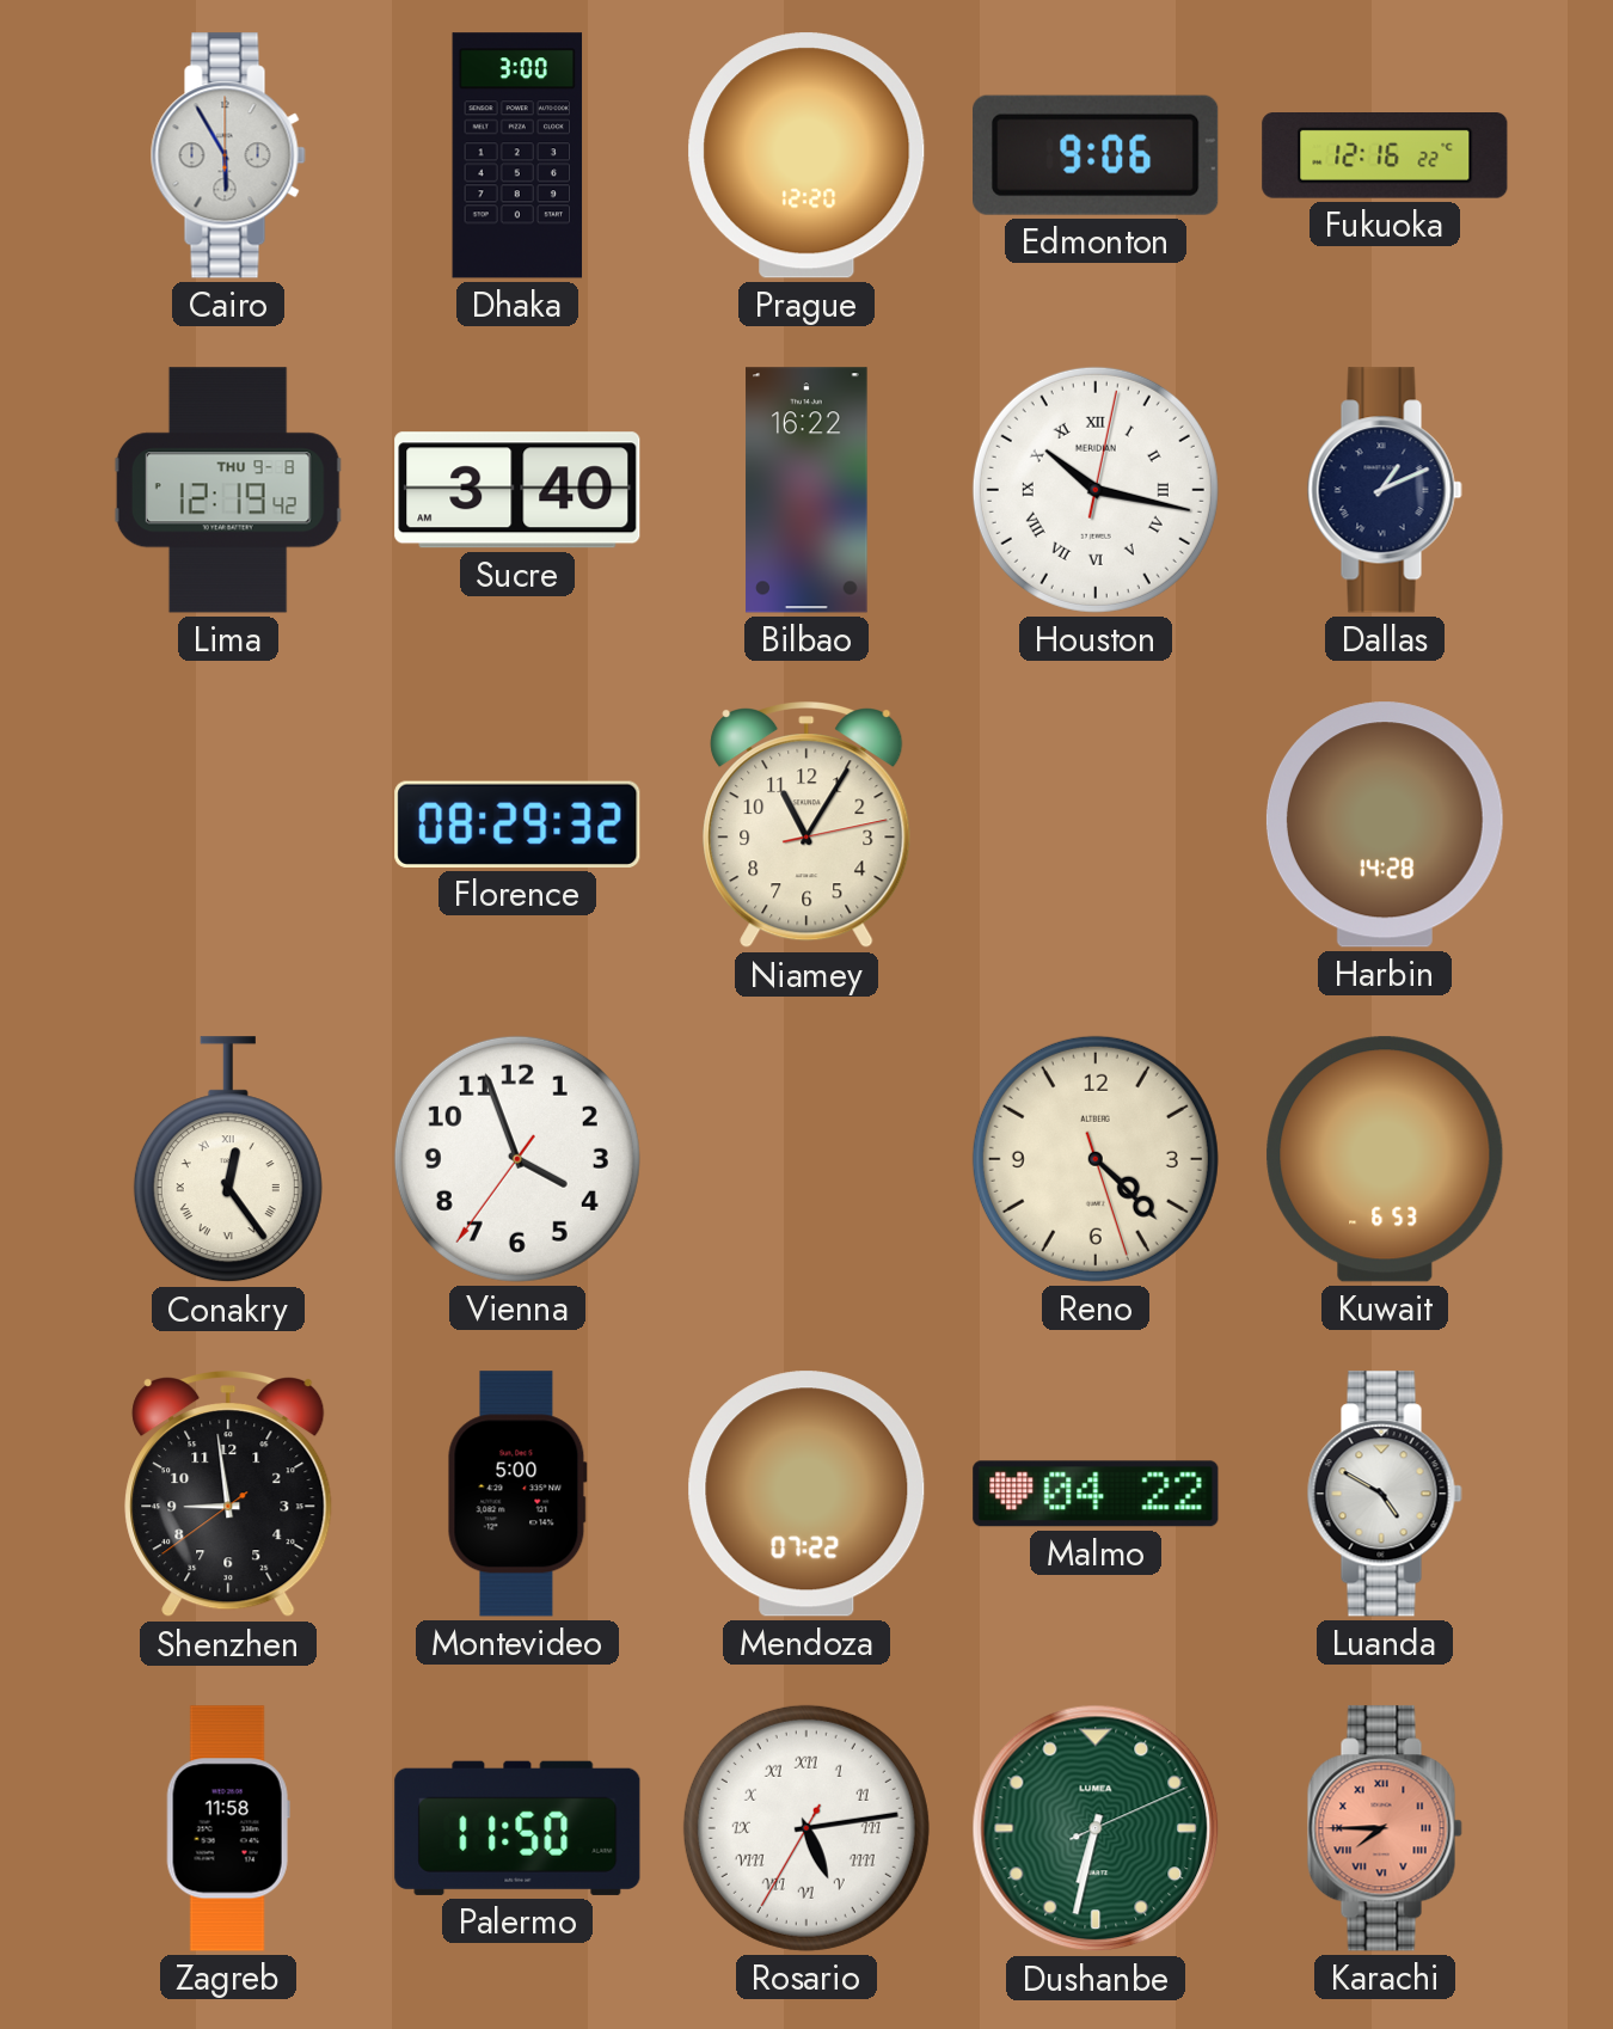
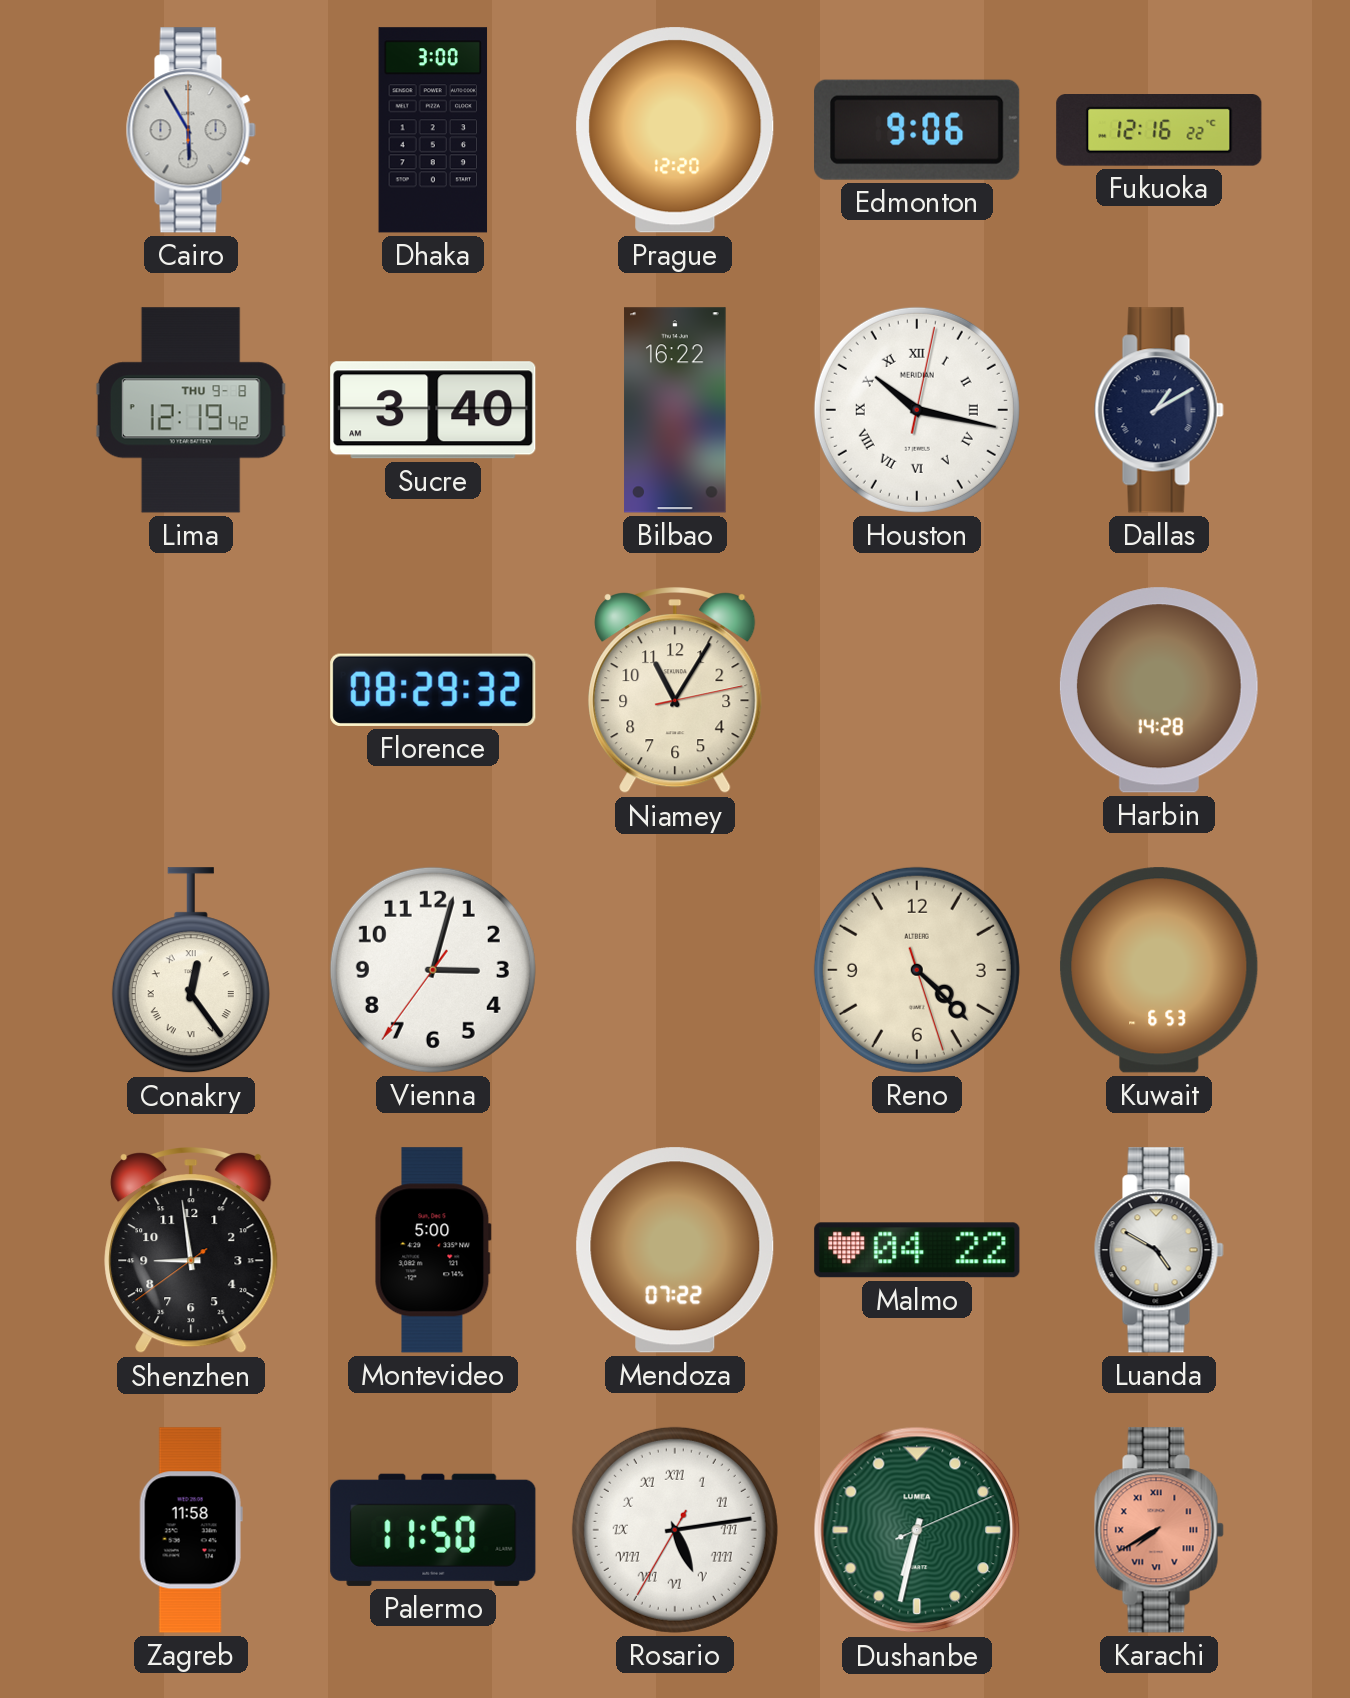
Dallas: 1:11 -> 1:10
Vienna: 3:56 -> 3:02
Karachi: 7:45 -> 7:40
